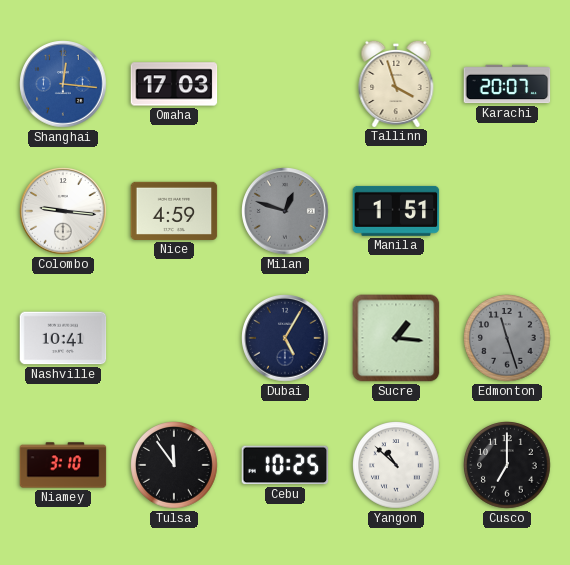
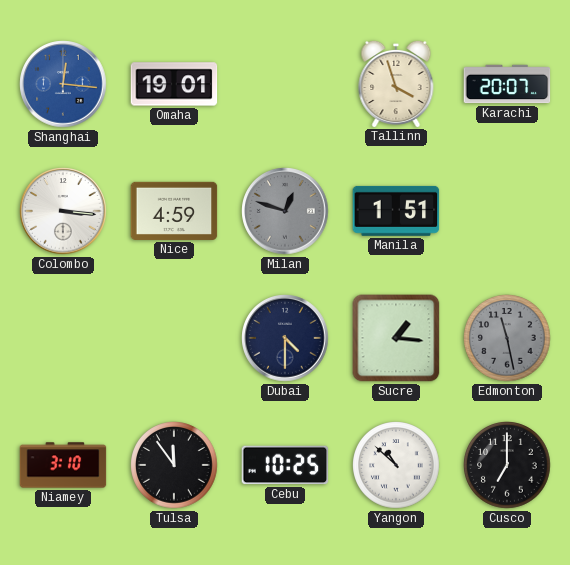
Omaha: 17:03 -> 19:01
Colombo: 9:16 -> 3:16
Nashville: 10:41 -> none
Dubai: 5:05 -> 4:30
Edmonton: 11:27 -> 11:28
